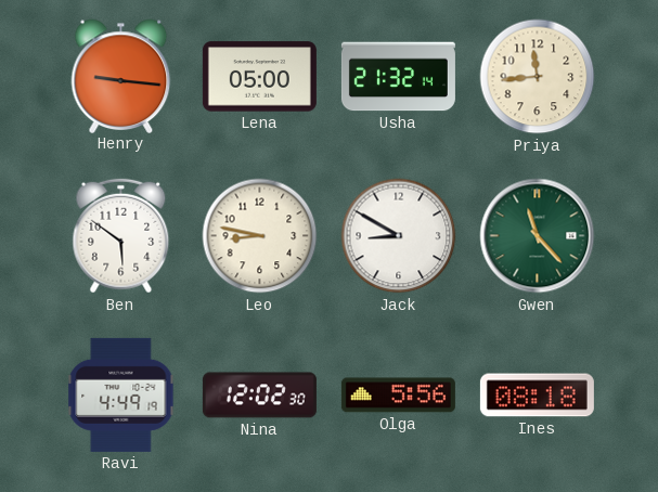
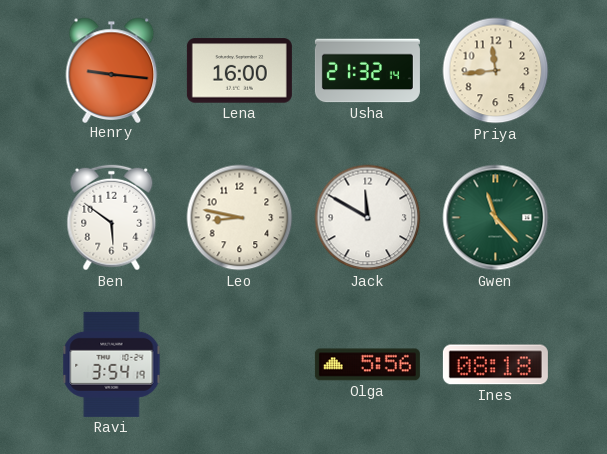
Lena: 05:00 -> 16:00
Jack: 8:50 -> 11:50
Ravi: 4:49 -> 3:54
Nina: 12:02 -> none
